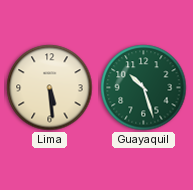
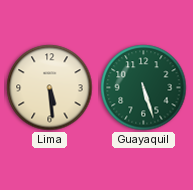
Guayaquil: 10:27 -> 5:27
